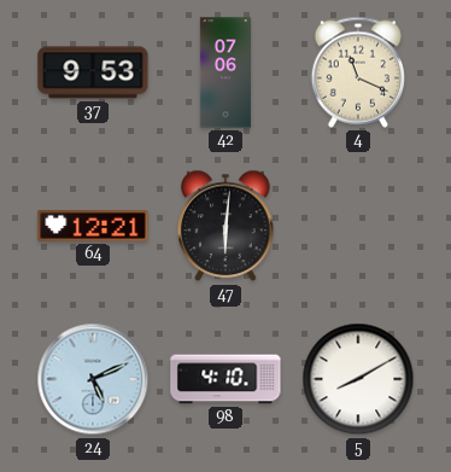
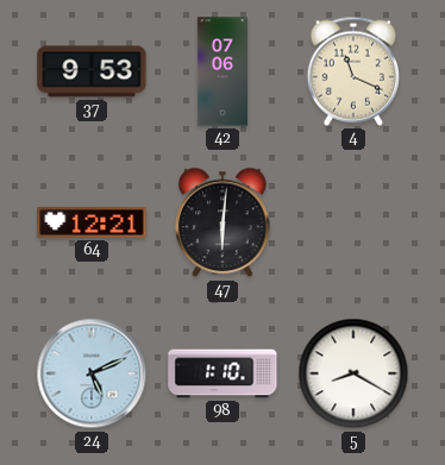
98: 4:10 -> 1:10
5: 8:10 -> 8:20
